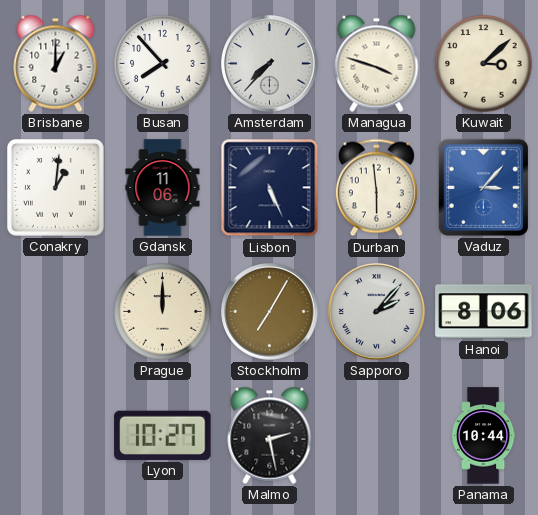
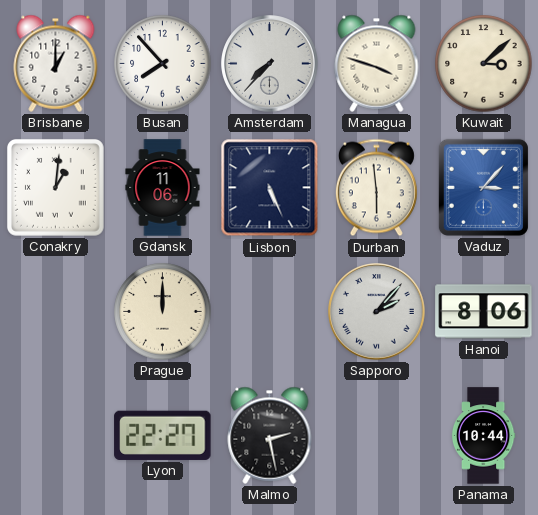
Stockholm: 7:05 -> none
Lyon: 10:27 -> 22:27
